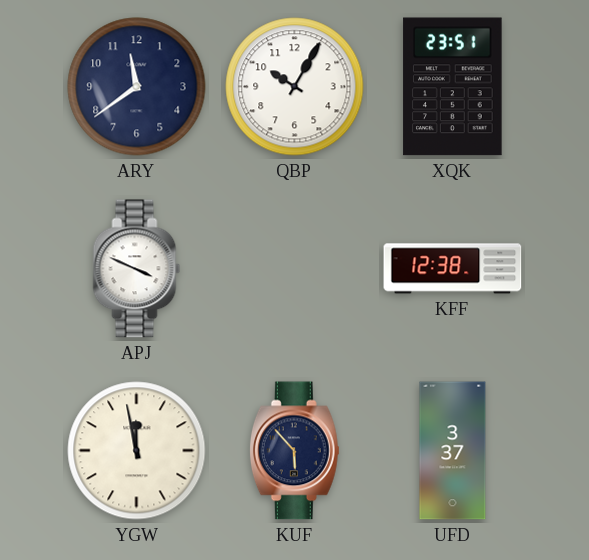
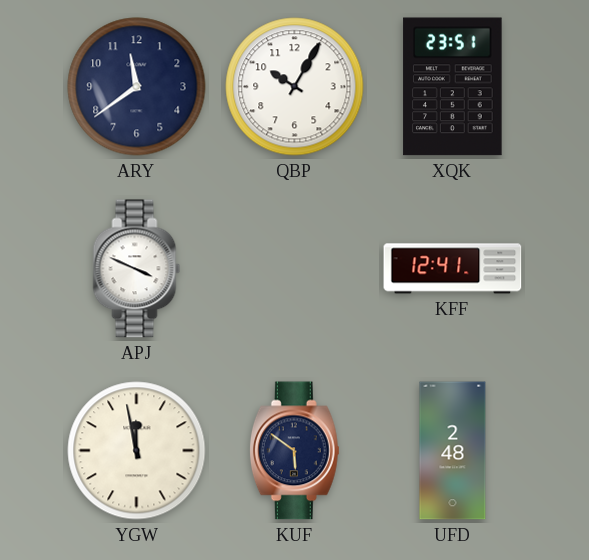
KFF: 12:38 -> 12:41
KUF: 5:53 -> 5:51
UFD: 3:37 -> 2:48
